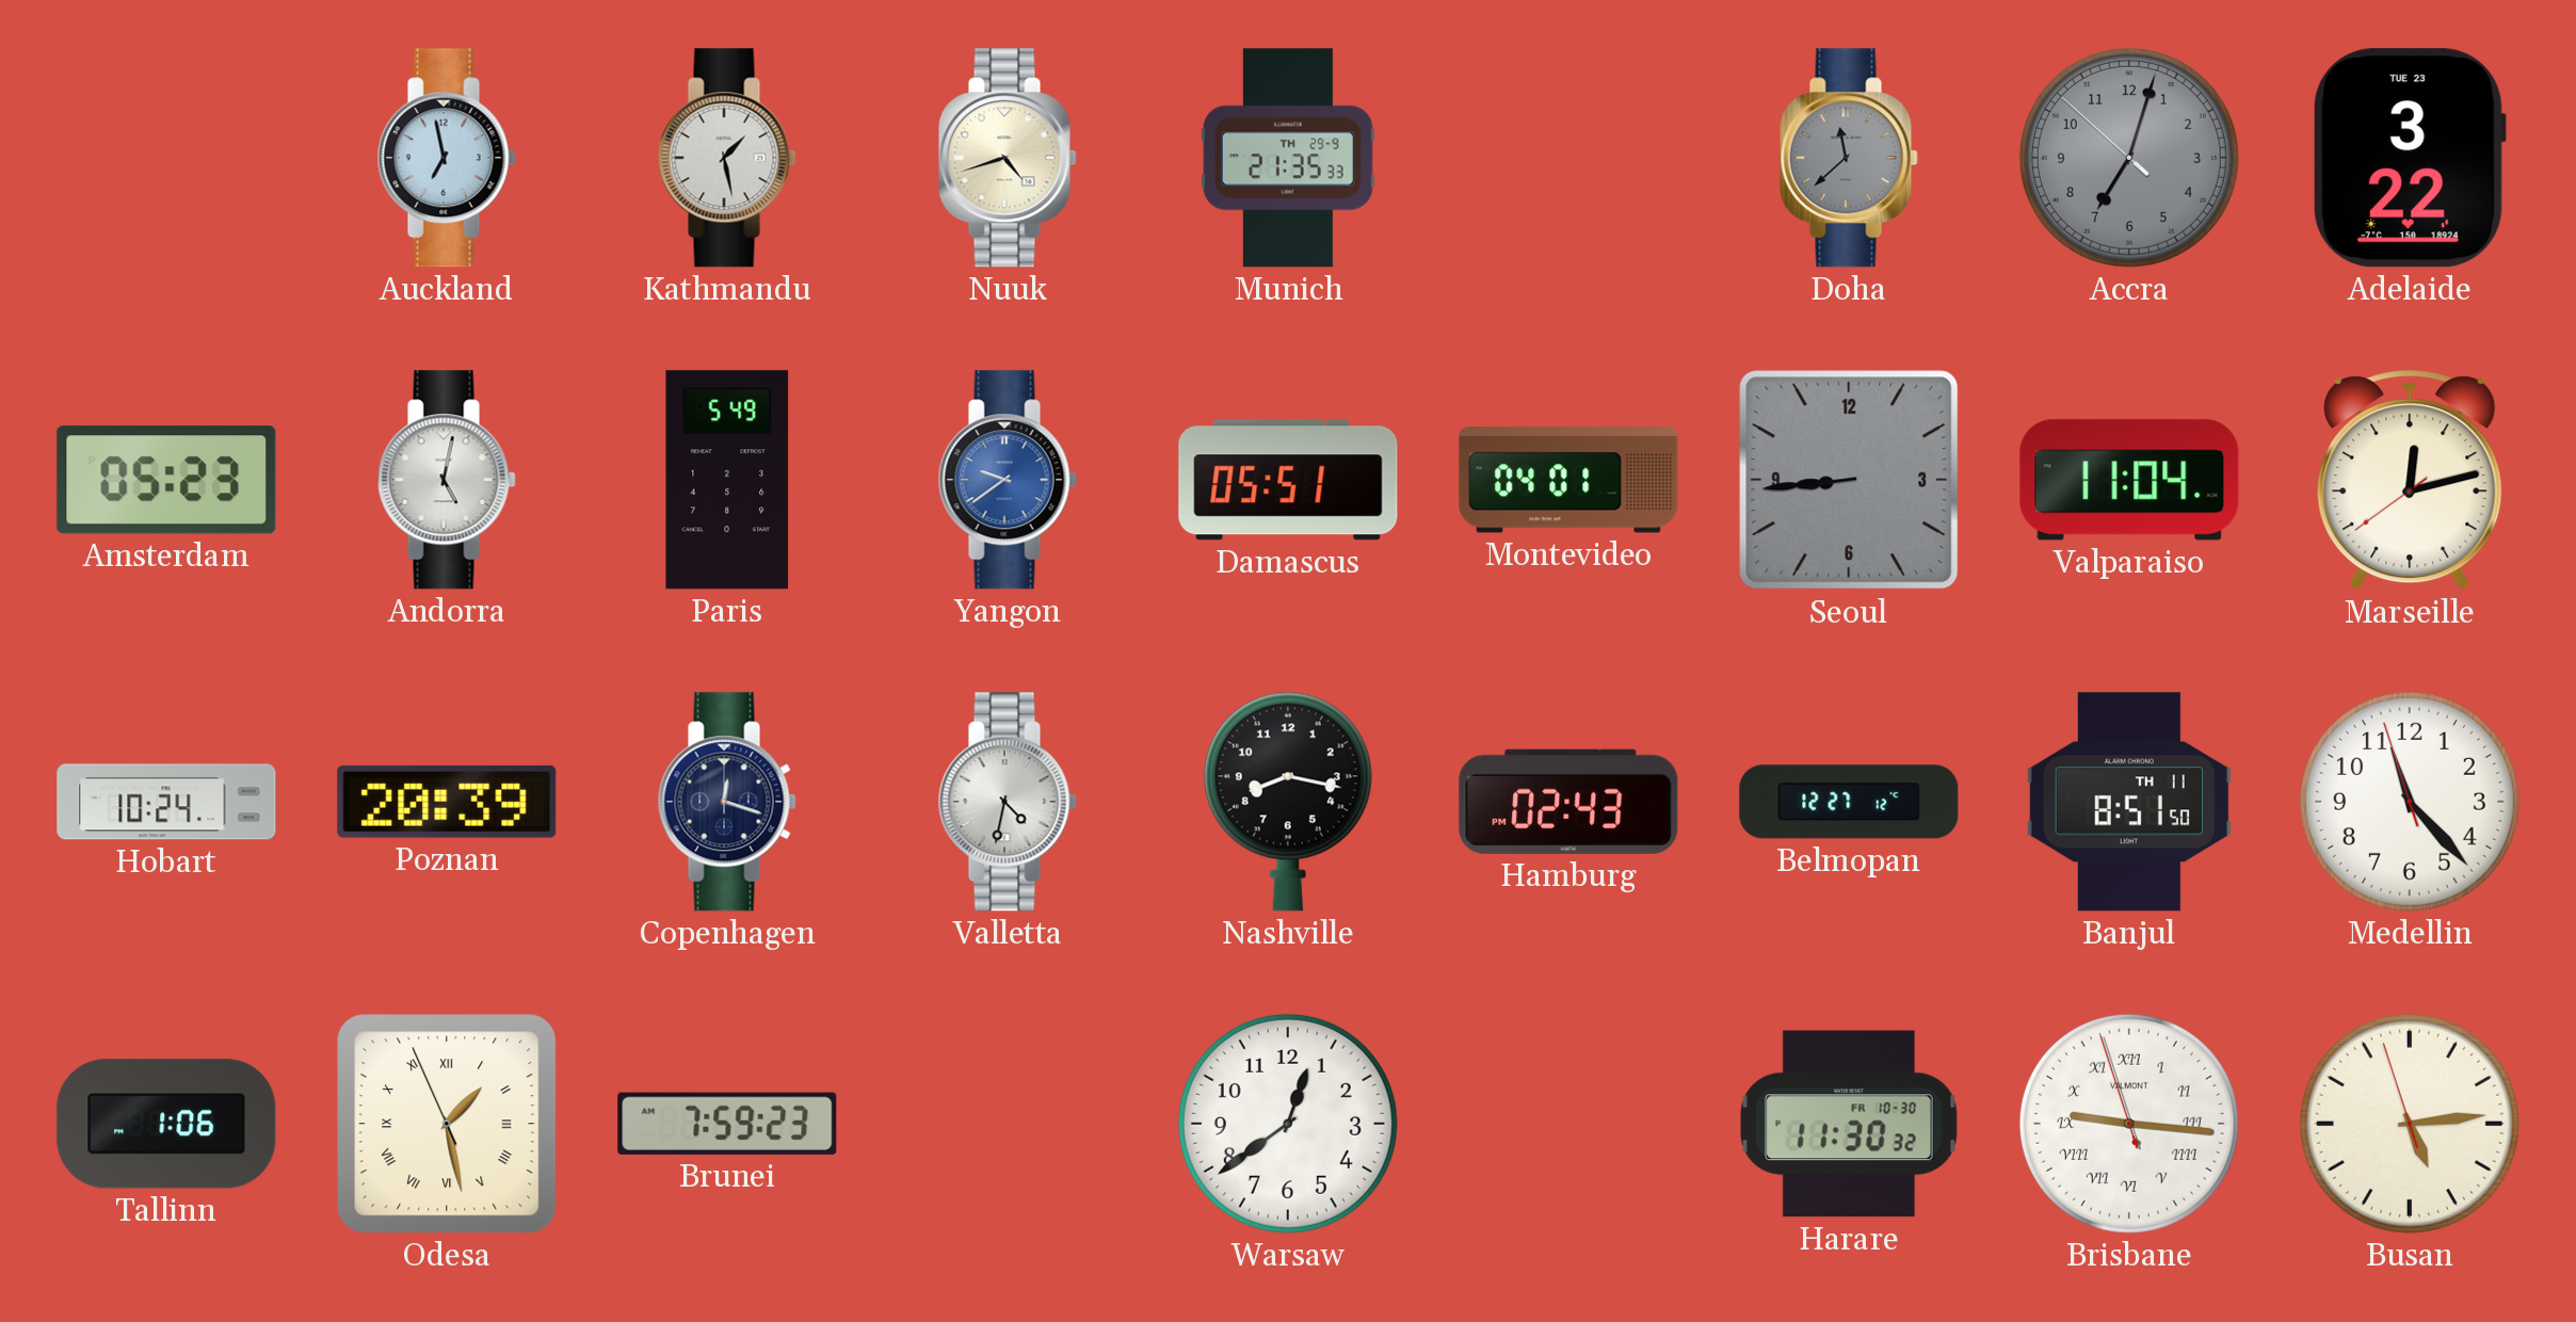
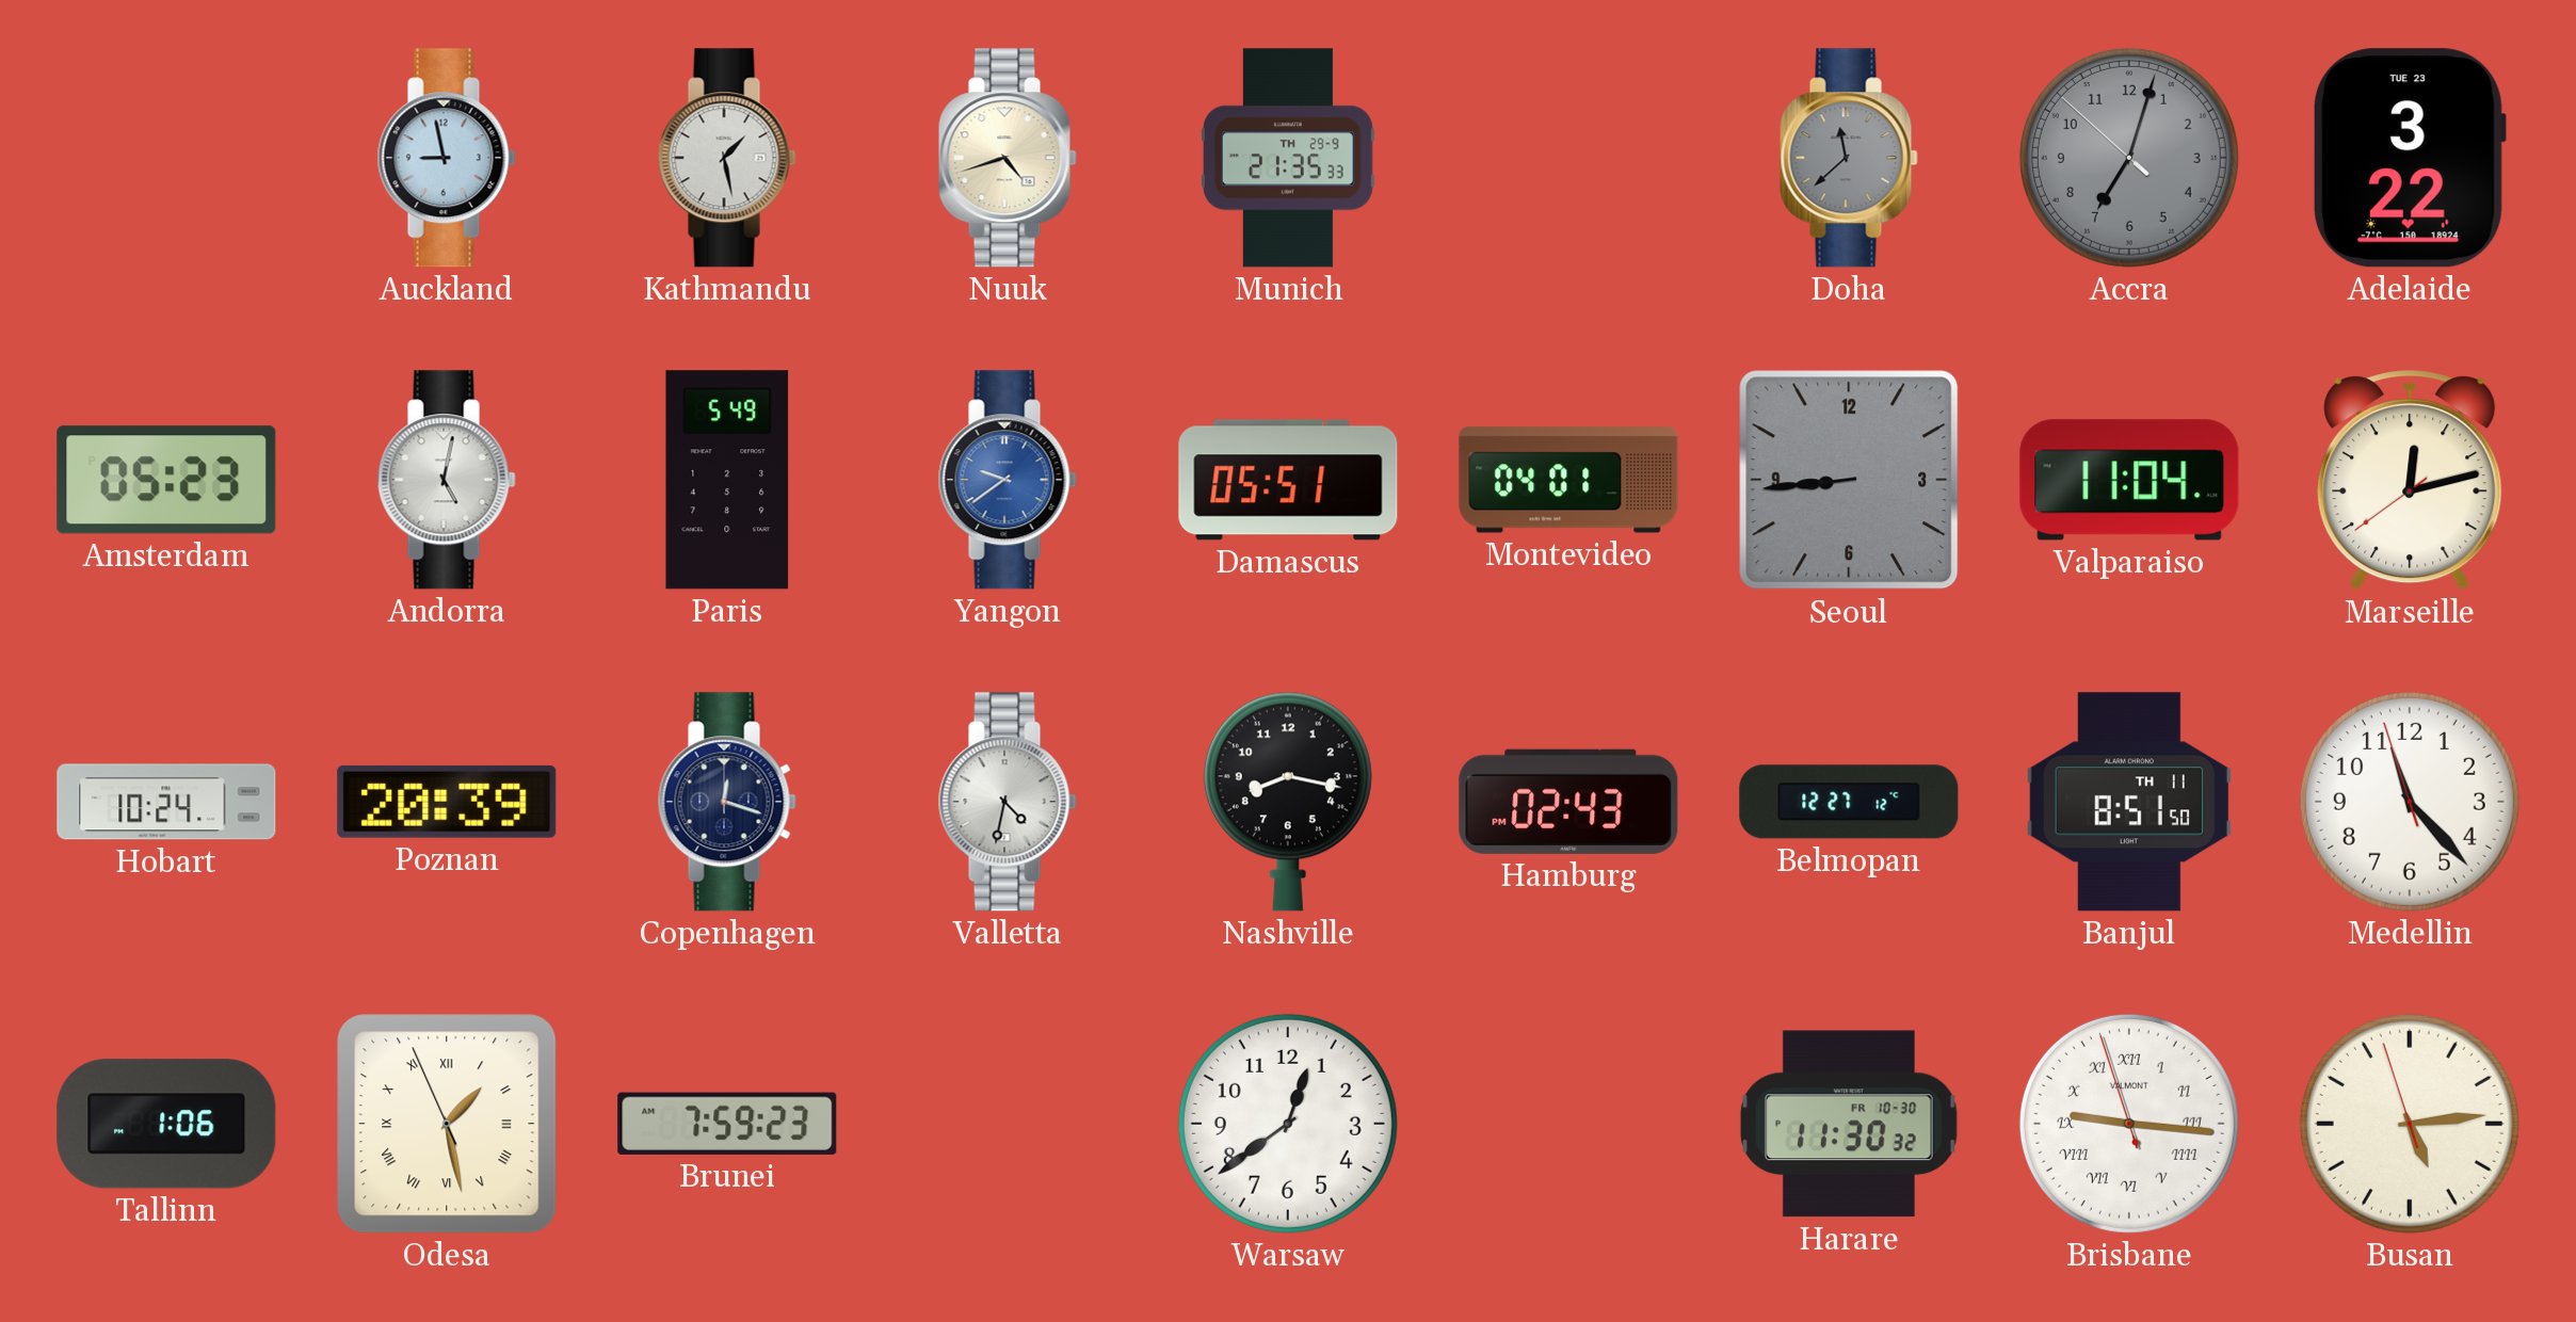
Auckland: 6:58 -> 8:58
